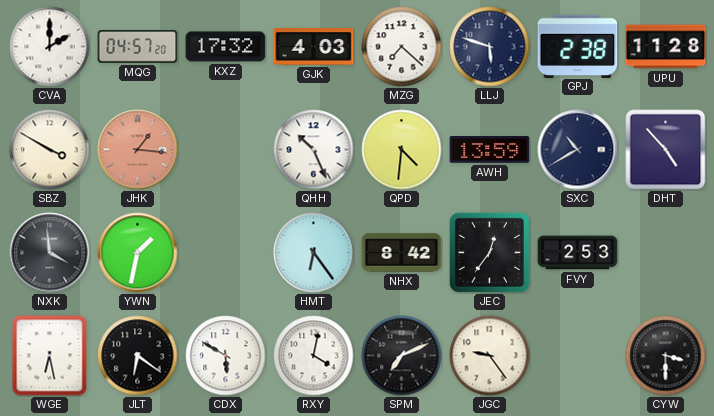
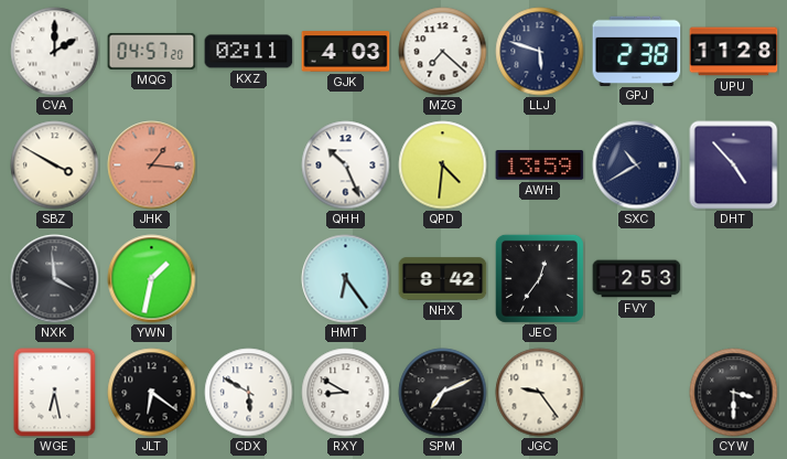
KXZ: 17:32 -> 02:11
RXY: 4:02 -> 8:50
